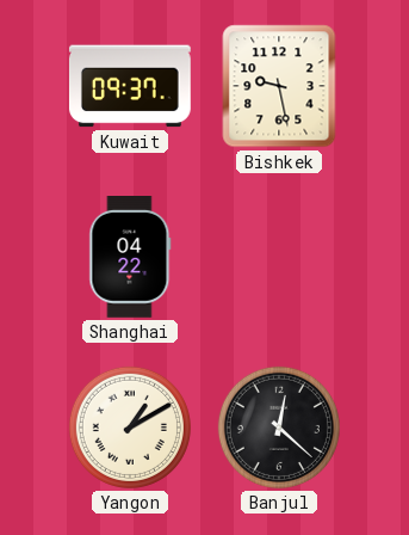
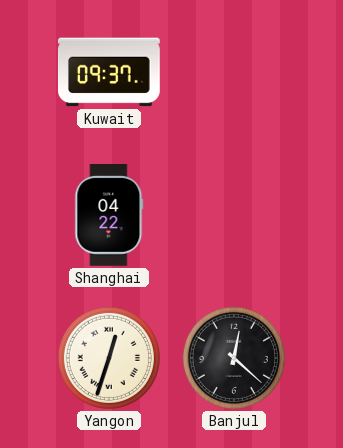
Bishkek: 9:28 -> none
Yangon: 1:10 -> 12:33
